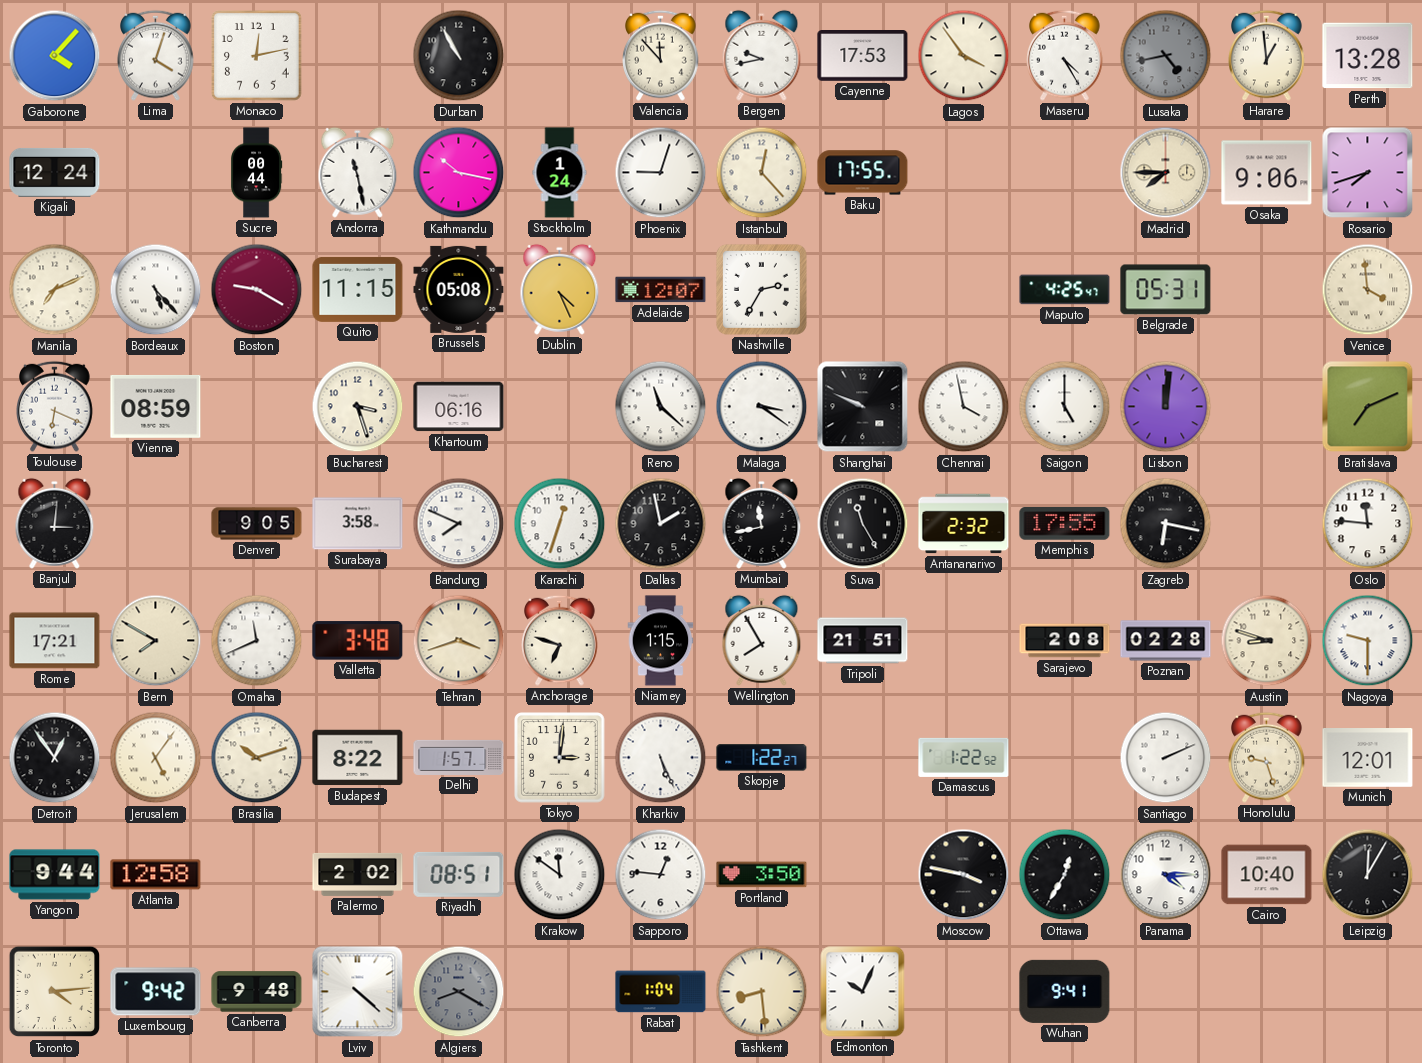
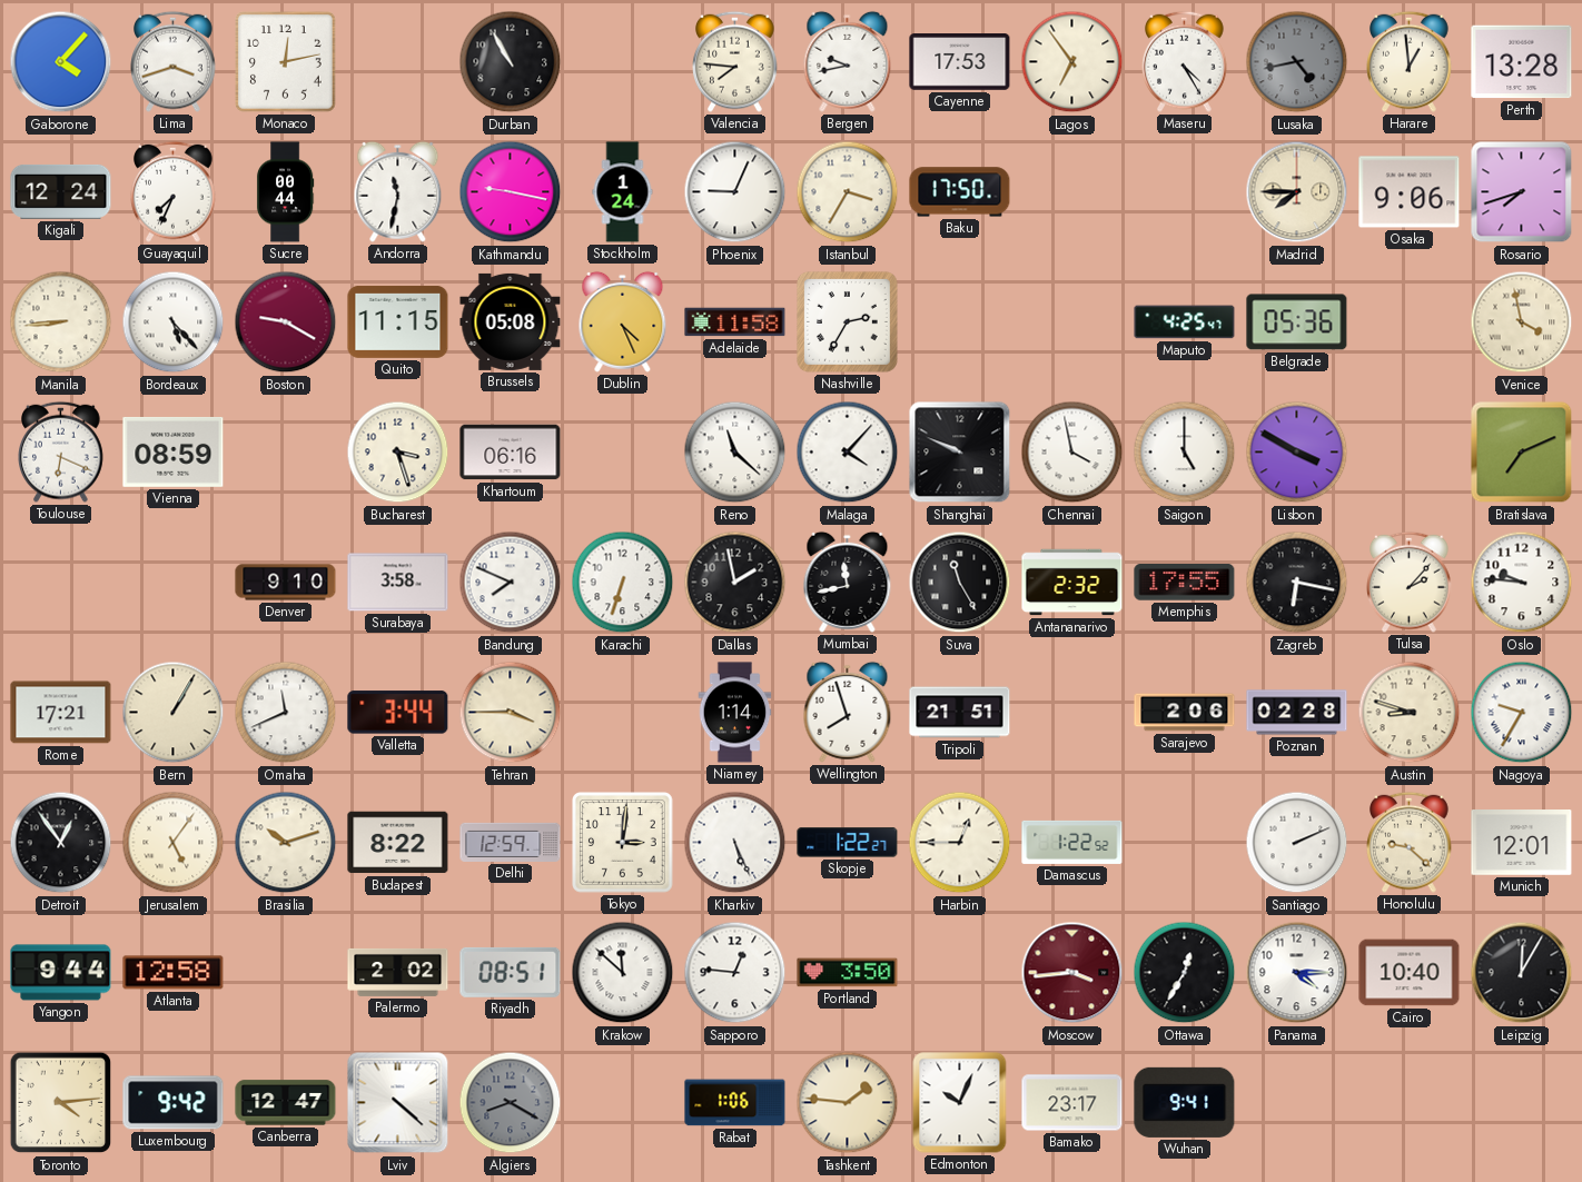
Lima: 4:03 -> 3:42
Valencia: 11:53 -> 7:46
Lagos: 3:54 -> 6:54
Guayaquil: none -> 7:34
Andorra: 11:28 -> 11:32
Kathmandu: 10:17 -> 9:17
Phoenix: 9:03 -> 9:04
Istanbul: 12:23 -> 3:35
Baku: 17:55 -> 17:50
Manila: 7:11 -> 8:44
Adelaide: 12:07 -> 11:58
Belgrade: 05:31 -> 05:36
Venice: 3:59 -> 3:58
Malaga: 3:21 -> 4:07
Lisbon: 12:01 -> 3:50
Banjul: 3:01 -> none
Denver: 9:05 -> 9:10
Karachi: 12:33 -> 6:33
Tulsa: none -> 2:07
Oslo: 11:46 -> 9:46
Bern: 7:50 -> 1:05
Valletta: 3:48 -> 3:44
Tehran: 3:42 -> 3:45
Anchorage: 6:48 -> none
Niamey: 1:15 -> 1:14
Wellington: 7:55 -> 7:57
Sarajevo: 2:08 -> 2:06
Nagoya: 9:30 -> 9:35
Delhi: 1:57 -> 12:59
Harbin: none -> 12:45
Honolulu: 9:27 -> 9:22
Krakow: 11:51 -> 11:52
Moscow: 3:47 -> 3:44
Moscow dial: black -> burgundy
Canberra: 9:48 -> 12:47
Rabat: 1:04 -> 1:06
Tashkent: 8:29 -> 1:46
Bamako: none -> 23:17
